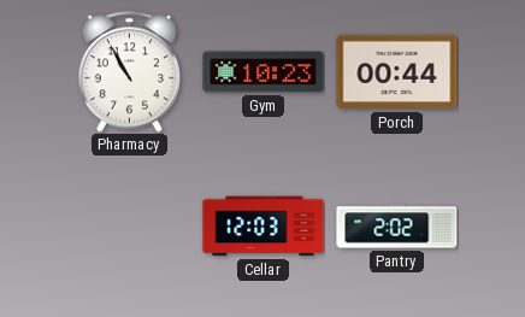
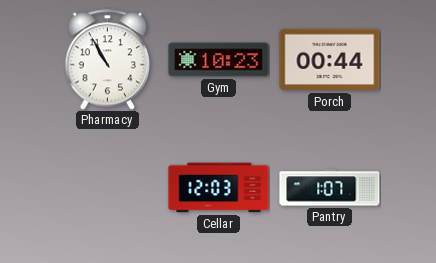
Pantry: 2:02 -> 1:07
